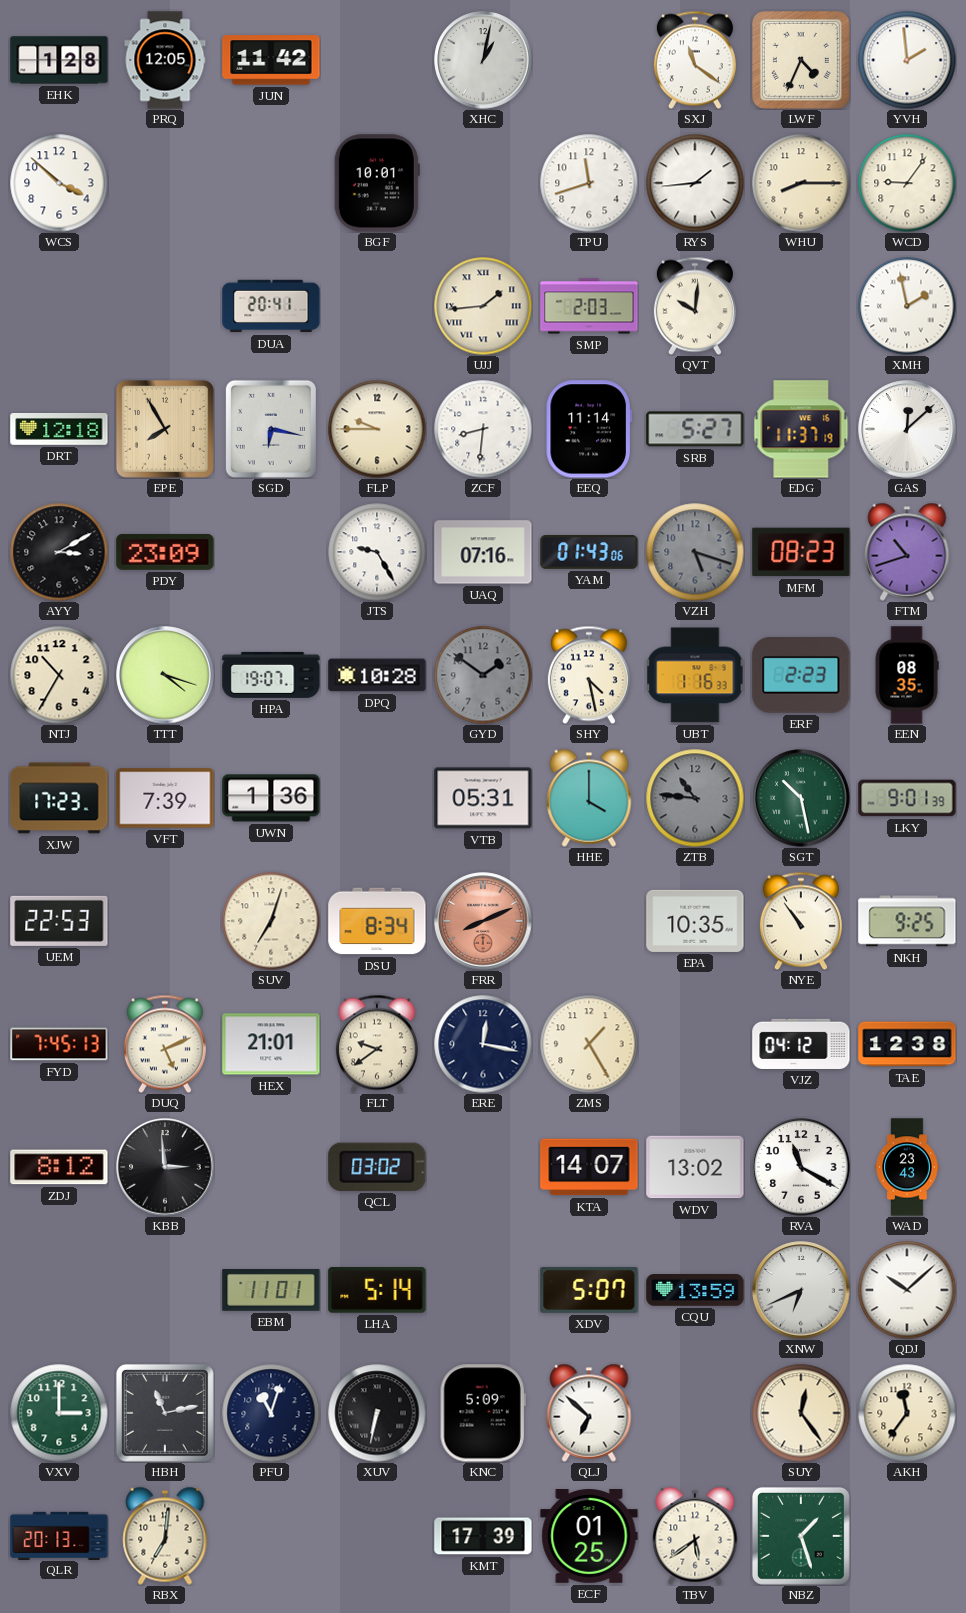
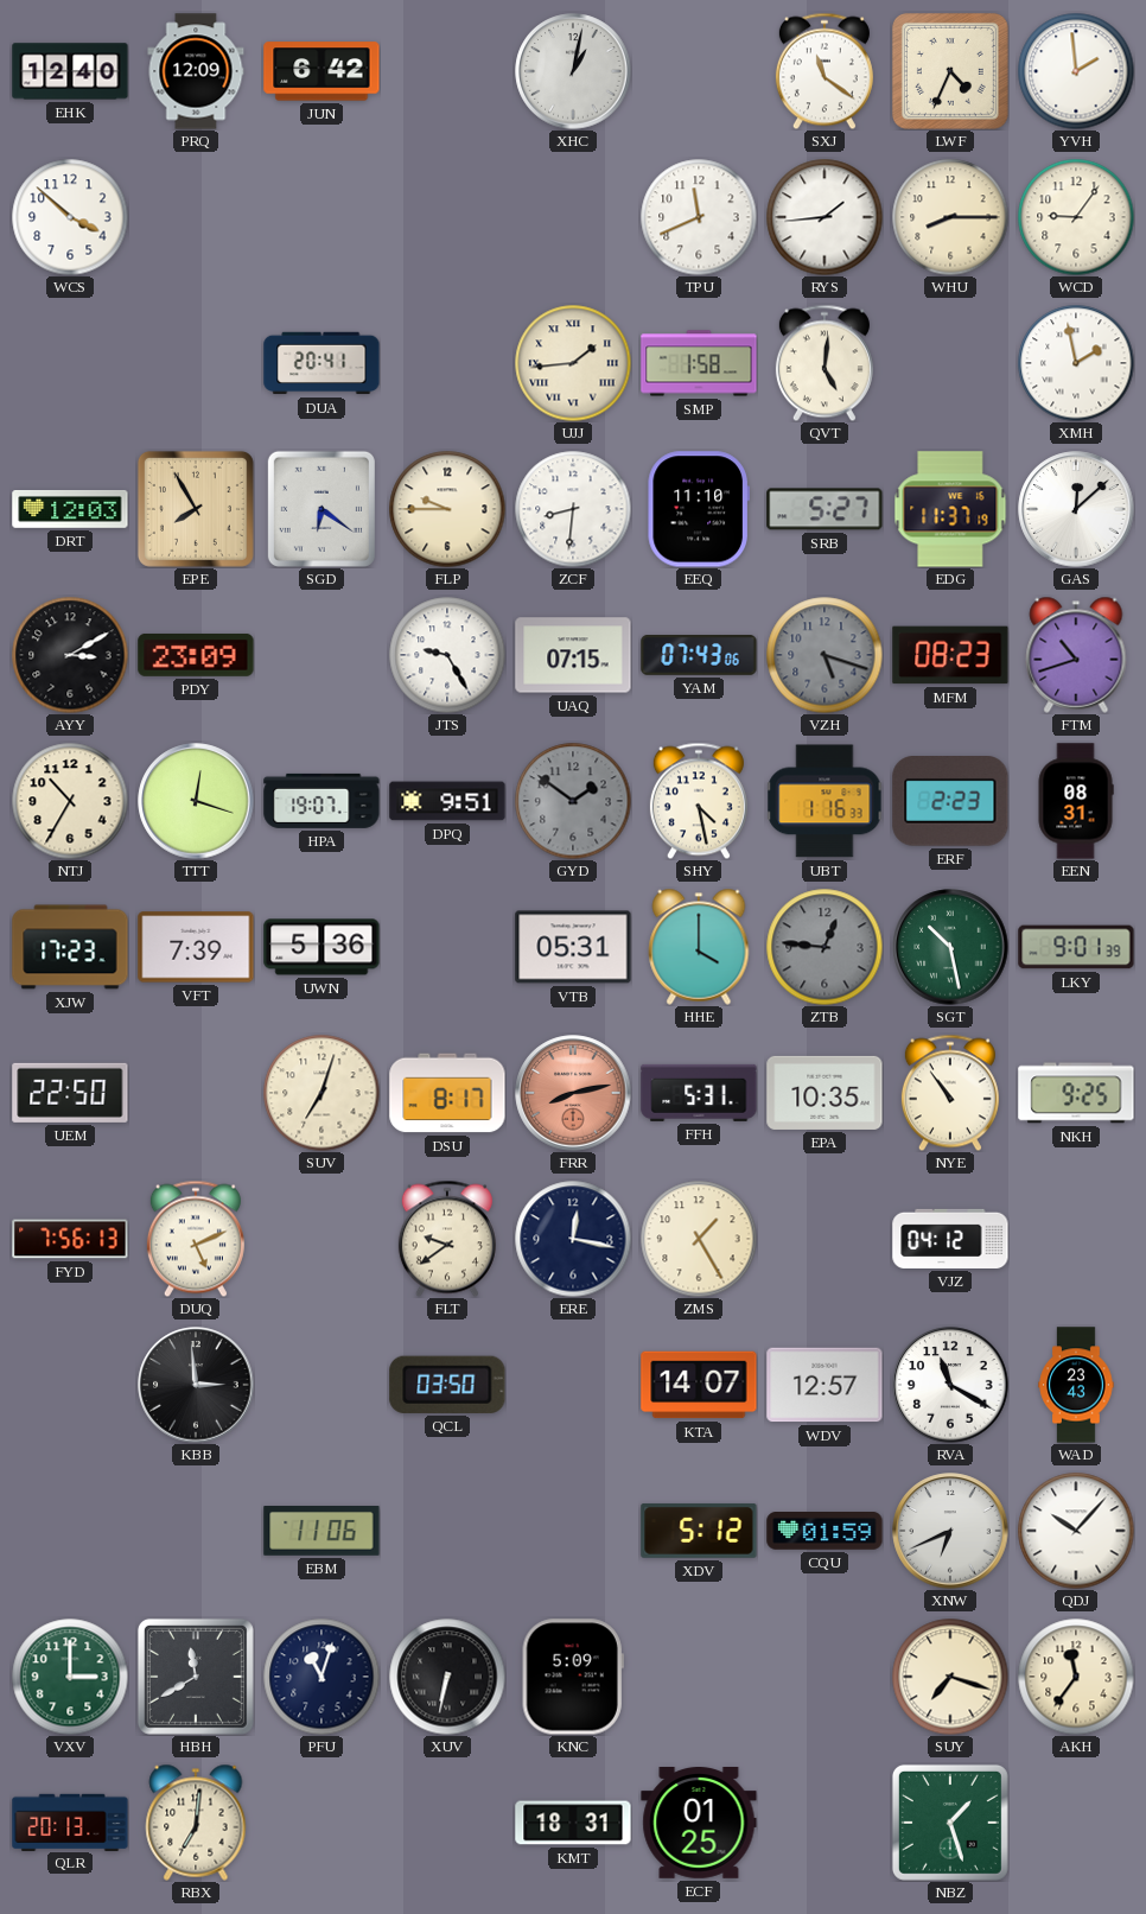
EHK: 1:28 -> 12:40
PRQ: 12:05 -> 12:09
JUN: 11:42 -> 6:42
BGF: 10:01 -> none
TPU: 11:42 -> 11:41
SMP: 2:03 -> 1:58
QVT: 10:01 -> 5:01
DRT: 12:18 -> 12:03
SGD: 6:17 -> 6:21
EEQ: 11:14 -> 11:10
UAQ: 07:16 -> 07:15
YAM: 01:43 -> 07:43
TTT: 4:18 -> 12:18
DPQ: 10:28 -> 9:51
EEN: 08:35 -> 08:31
UWN: 1:36 -> 5:36
ZTB: 10:46 -> 12:46
UEM: 22:53 -> 22:50
DSU: 8:34 -> 8:17
FRR: 8:11 -> 8:13
FFH: none -> 5:31
FYD: 7:45 -> 7:56
HEX: 21:01 -> none
TAE: 12:38 -> none
ZDJ: 8:12 -> none
QCL: 03:02 -> 03:50
WDV: 13:02 -> 12:57
EBM: 11:01 -> 11:06
LHA: 5:14 -> none
XDV: 5:07 -> 5:12
CQU: 13:59 -> 01:59
QDJ: 10:08 -> 10:07
HBH: 11:13 -> 11:40
QLJ: 6:52 -> none
SUY: 12:24 -> 7:18
KMT: 17:39 -> 18:31
TBV: 5:39 -> none
